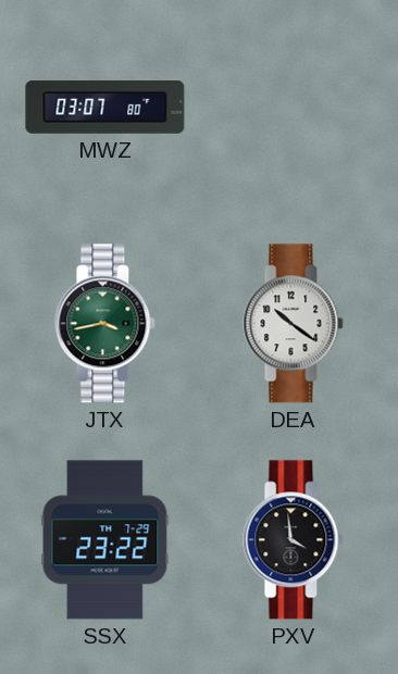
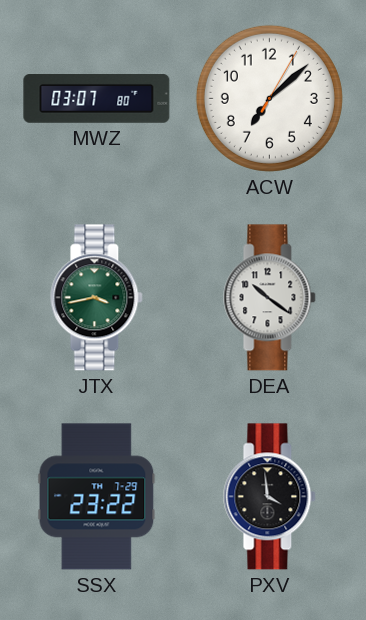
ACW: none -> 7:08
